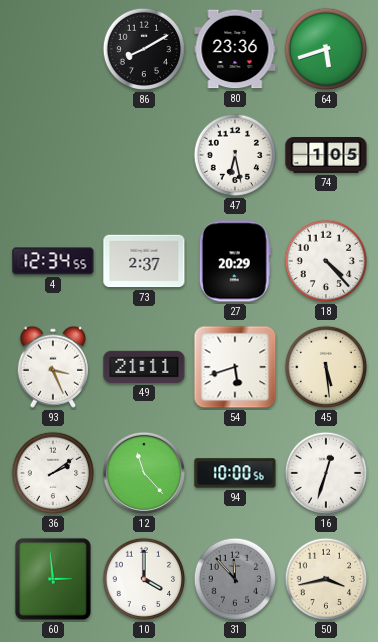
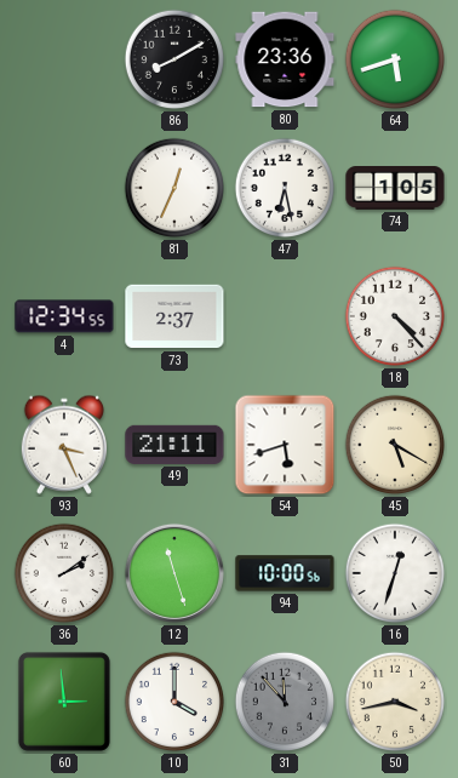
81: none -> 12:34
27: 20:29 -> none
45: 5:29 -> 5:20
12: 11:23 -> 11:27
